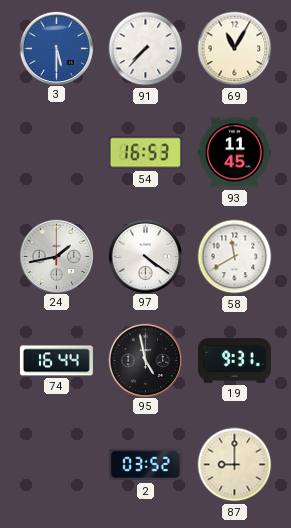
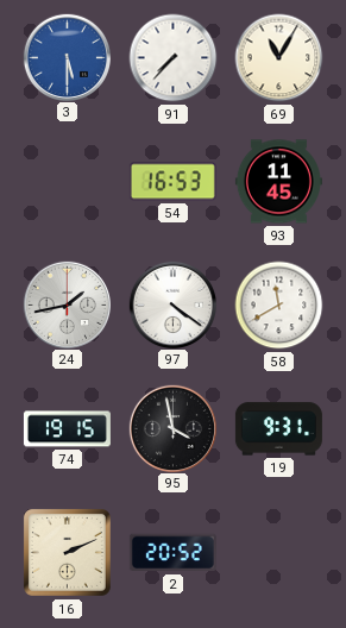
74: 16:44 -> 19:15
95: 4:58 -> 3:58
16: none -> 2:11
2: 03:52 -> 20:52
87: 9:00 -> none
